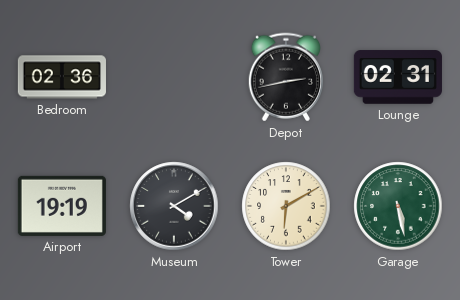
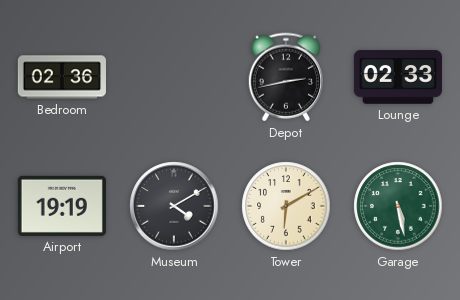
Lounge: 02:31 -> 02:33
